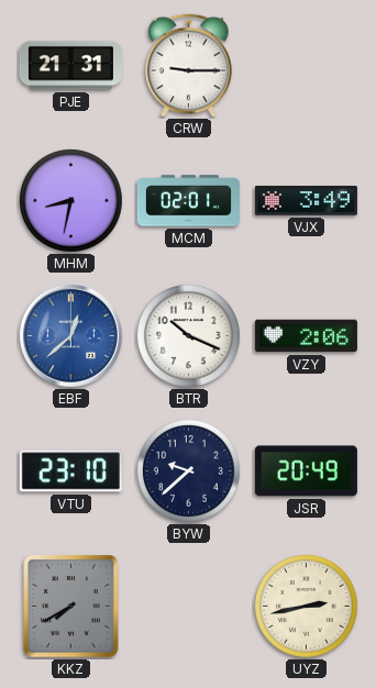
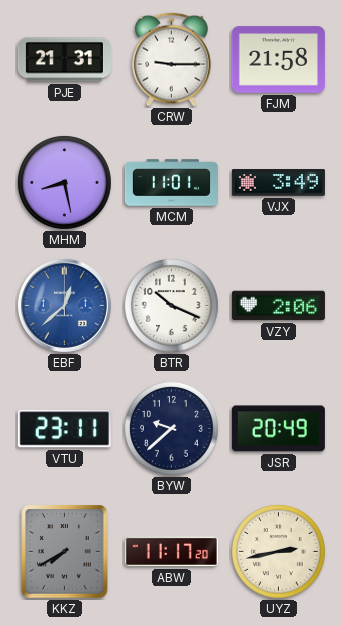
FJM: none -> 21:58
MHM: 8:32 -> 8:28
MCM: 02:01 -> 11:01
VTU: 23:10 -> 23:11
ABW: none -> 11:17
